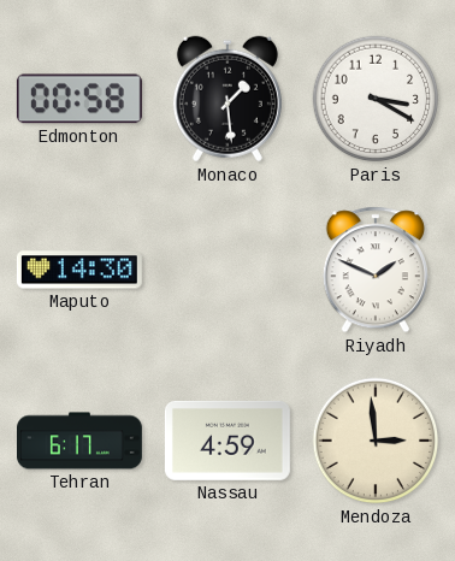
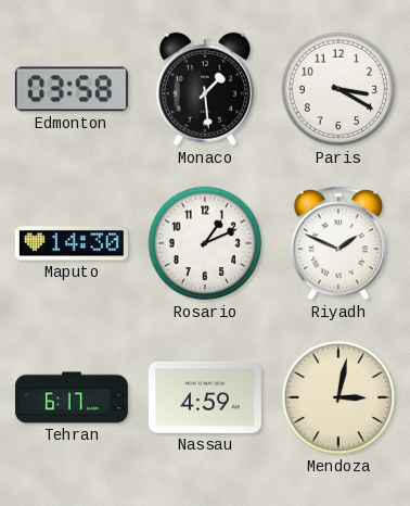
Edmonton: 00:58 -> 03:58
Rosario: none -> 1:11
Mendoza: 2:59 -> 3:02
